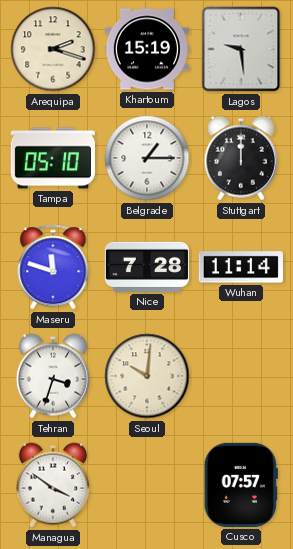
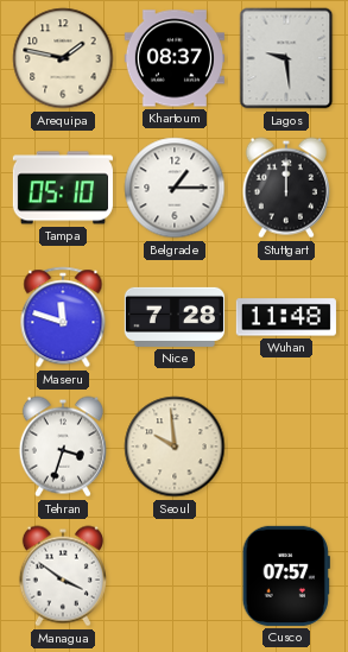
Arequipa: 2:18 -> 1:47
Khartoum: 15:19 -> 08:37
Wuhan: 11:14 -> 11:48
Seoul: 10:01 -> 9:59
